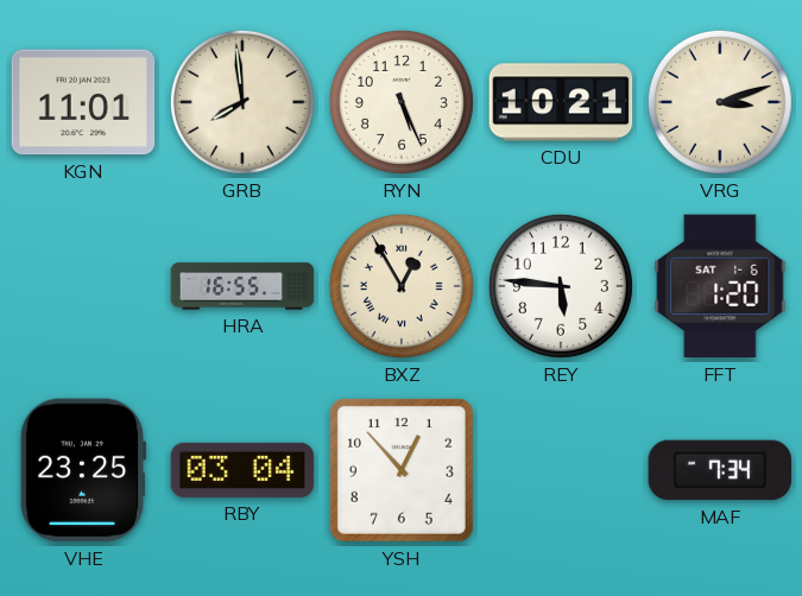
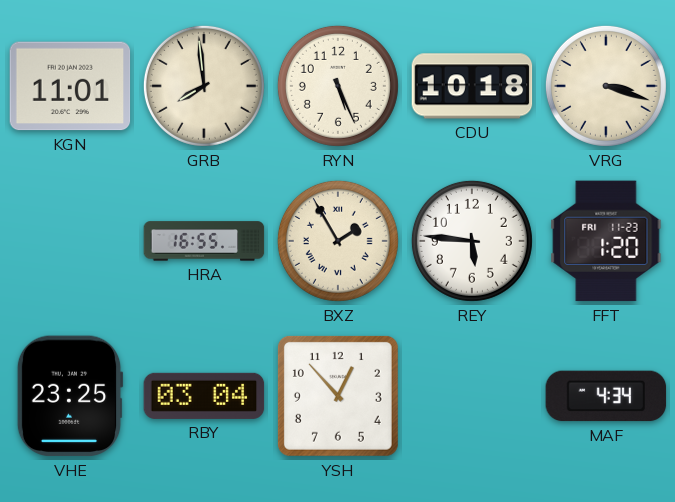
CDU: 10:21 -> 10:18
VRG: 3:12 -> 3:18
BXZ: 12:55 -> 1:55
FFT date: SAT 1-6 -> FRI 11-23
MAF: 7:34 -> 4:34
